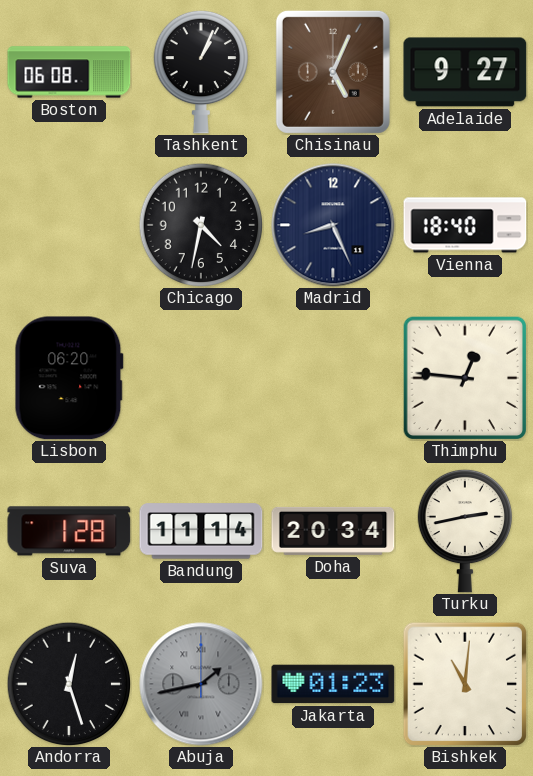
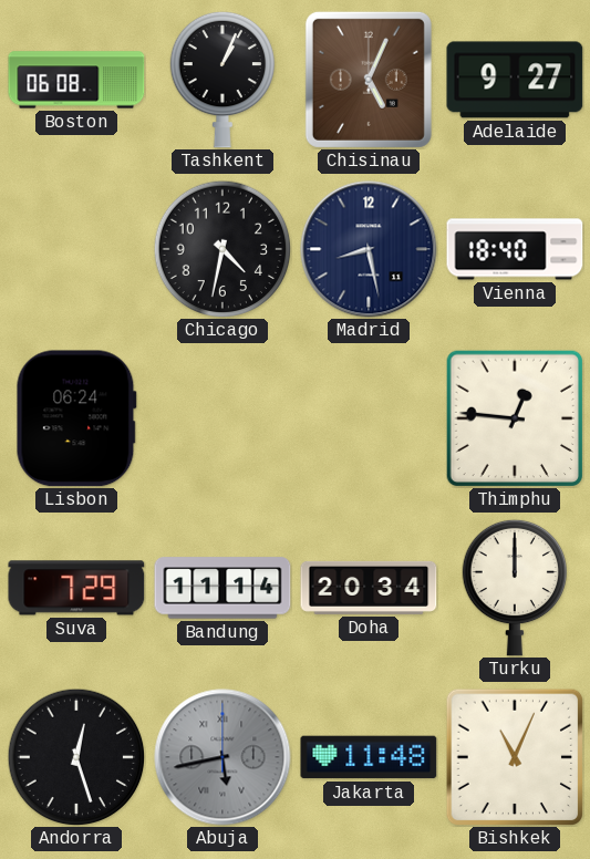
Madrid: 8:26 -> 8:28
Lisbon: 06:20 -> 06:24
Suva: 1:28 -> 7:29
Turku: 2:43 -> 12:00
Abuja: 1:43 -> 5:43
Jakarta: 01:23 -> 11:48
Bishkek: 11:01 -> 11:04
